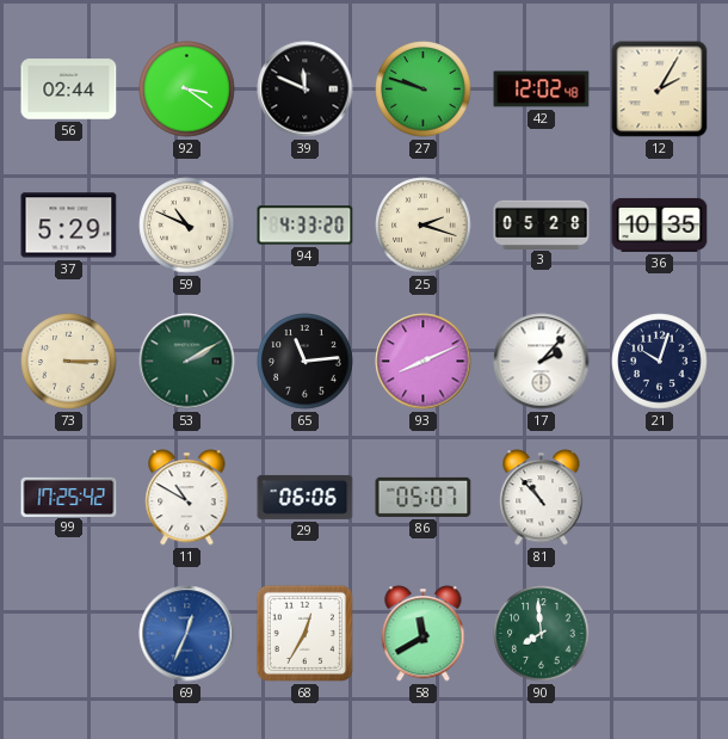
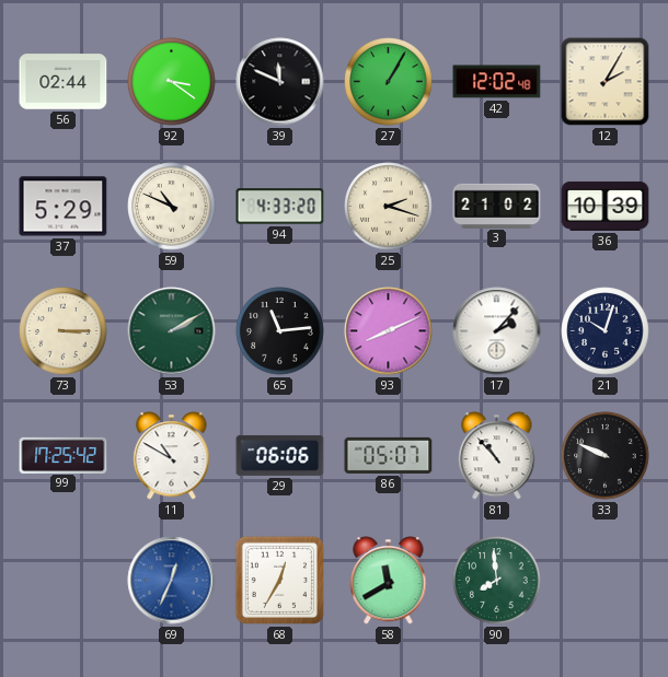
27: 9:48 -> 1:05
3: 05:28 -> 21:02
36: 10:35 -> 10:39
33: none -> 9:49
